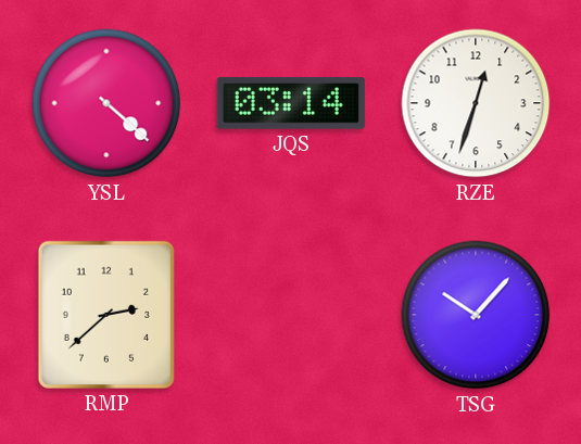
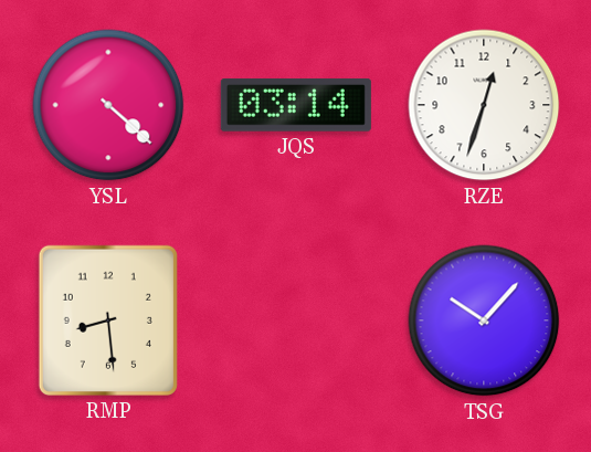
RMP: 2:38 -> 8:29
